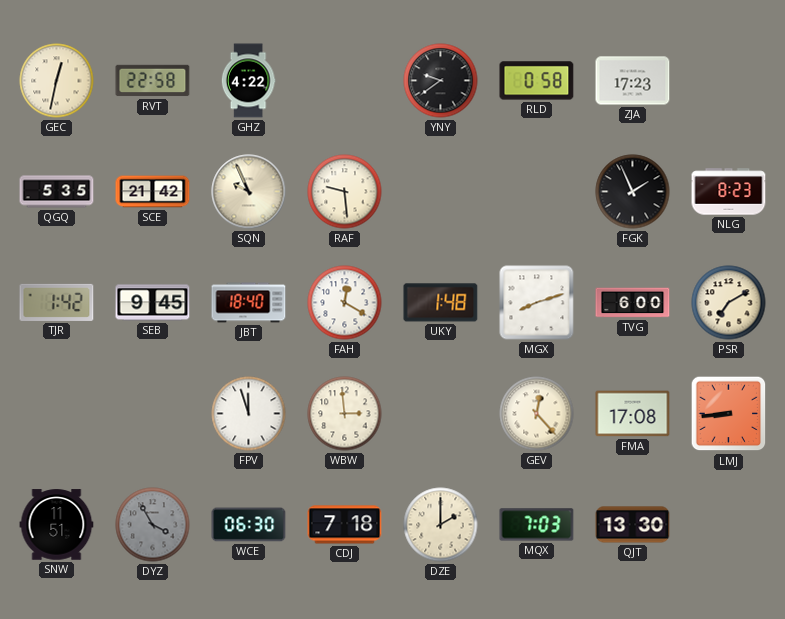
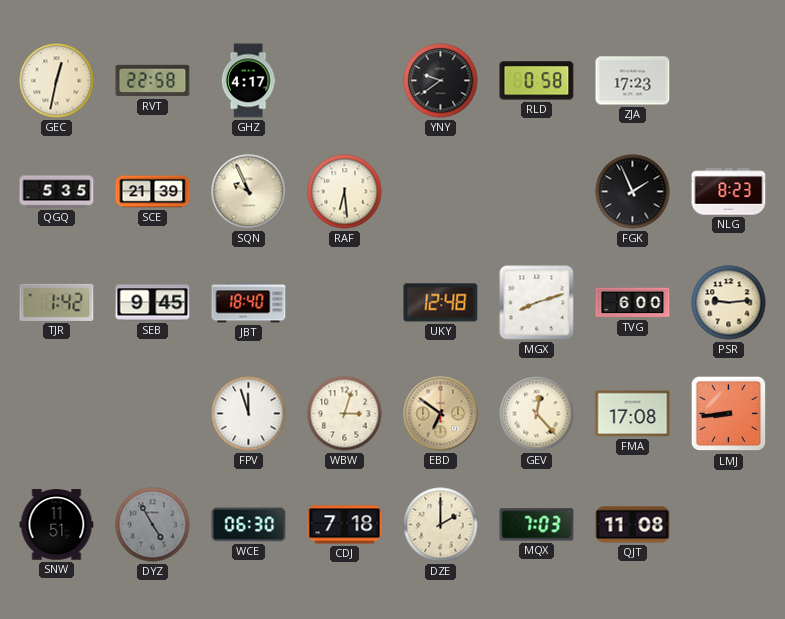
GHZ: 4:22 -> 4:17
SCE: 21:42 -> 21:39
RAF: 9:29 -> 6:29
FAH: 12:20 -> none
UKY: 1:48 -> 12:48
PSR: 7:10 -> 9:14
WBW: 2:59 -> 3:03
EBD: none -> 6:51
DYZ: 3:55 -> 4:55
QJT: 13:30 -> 11:08
